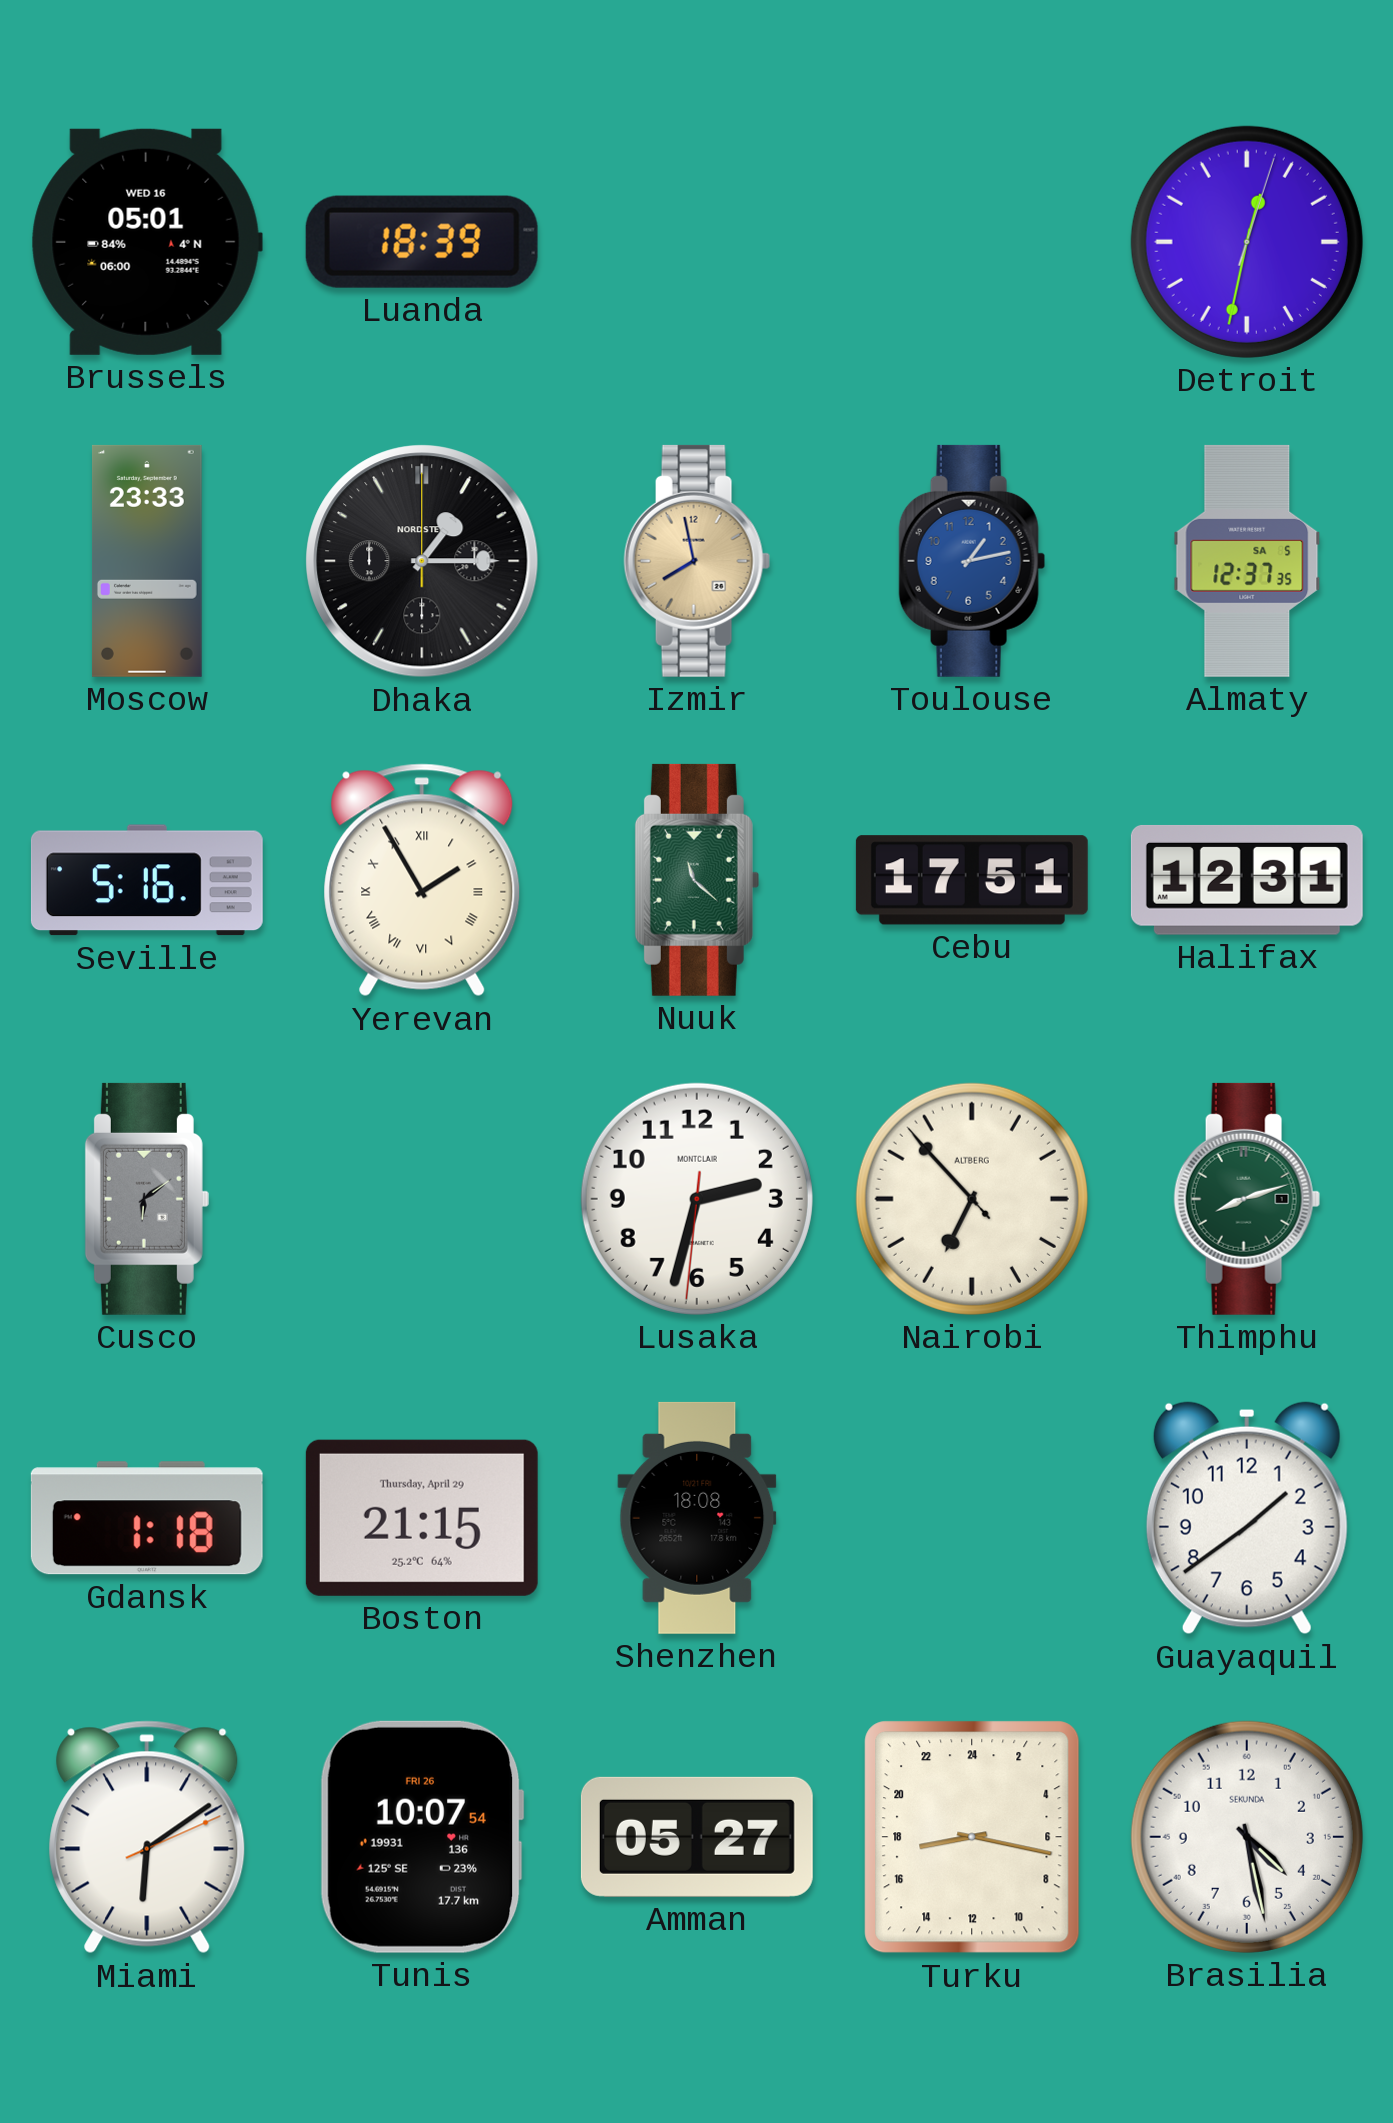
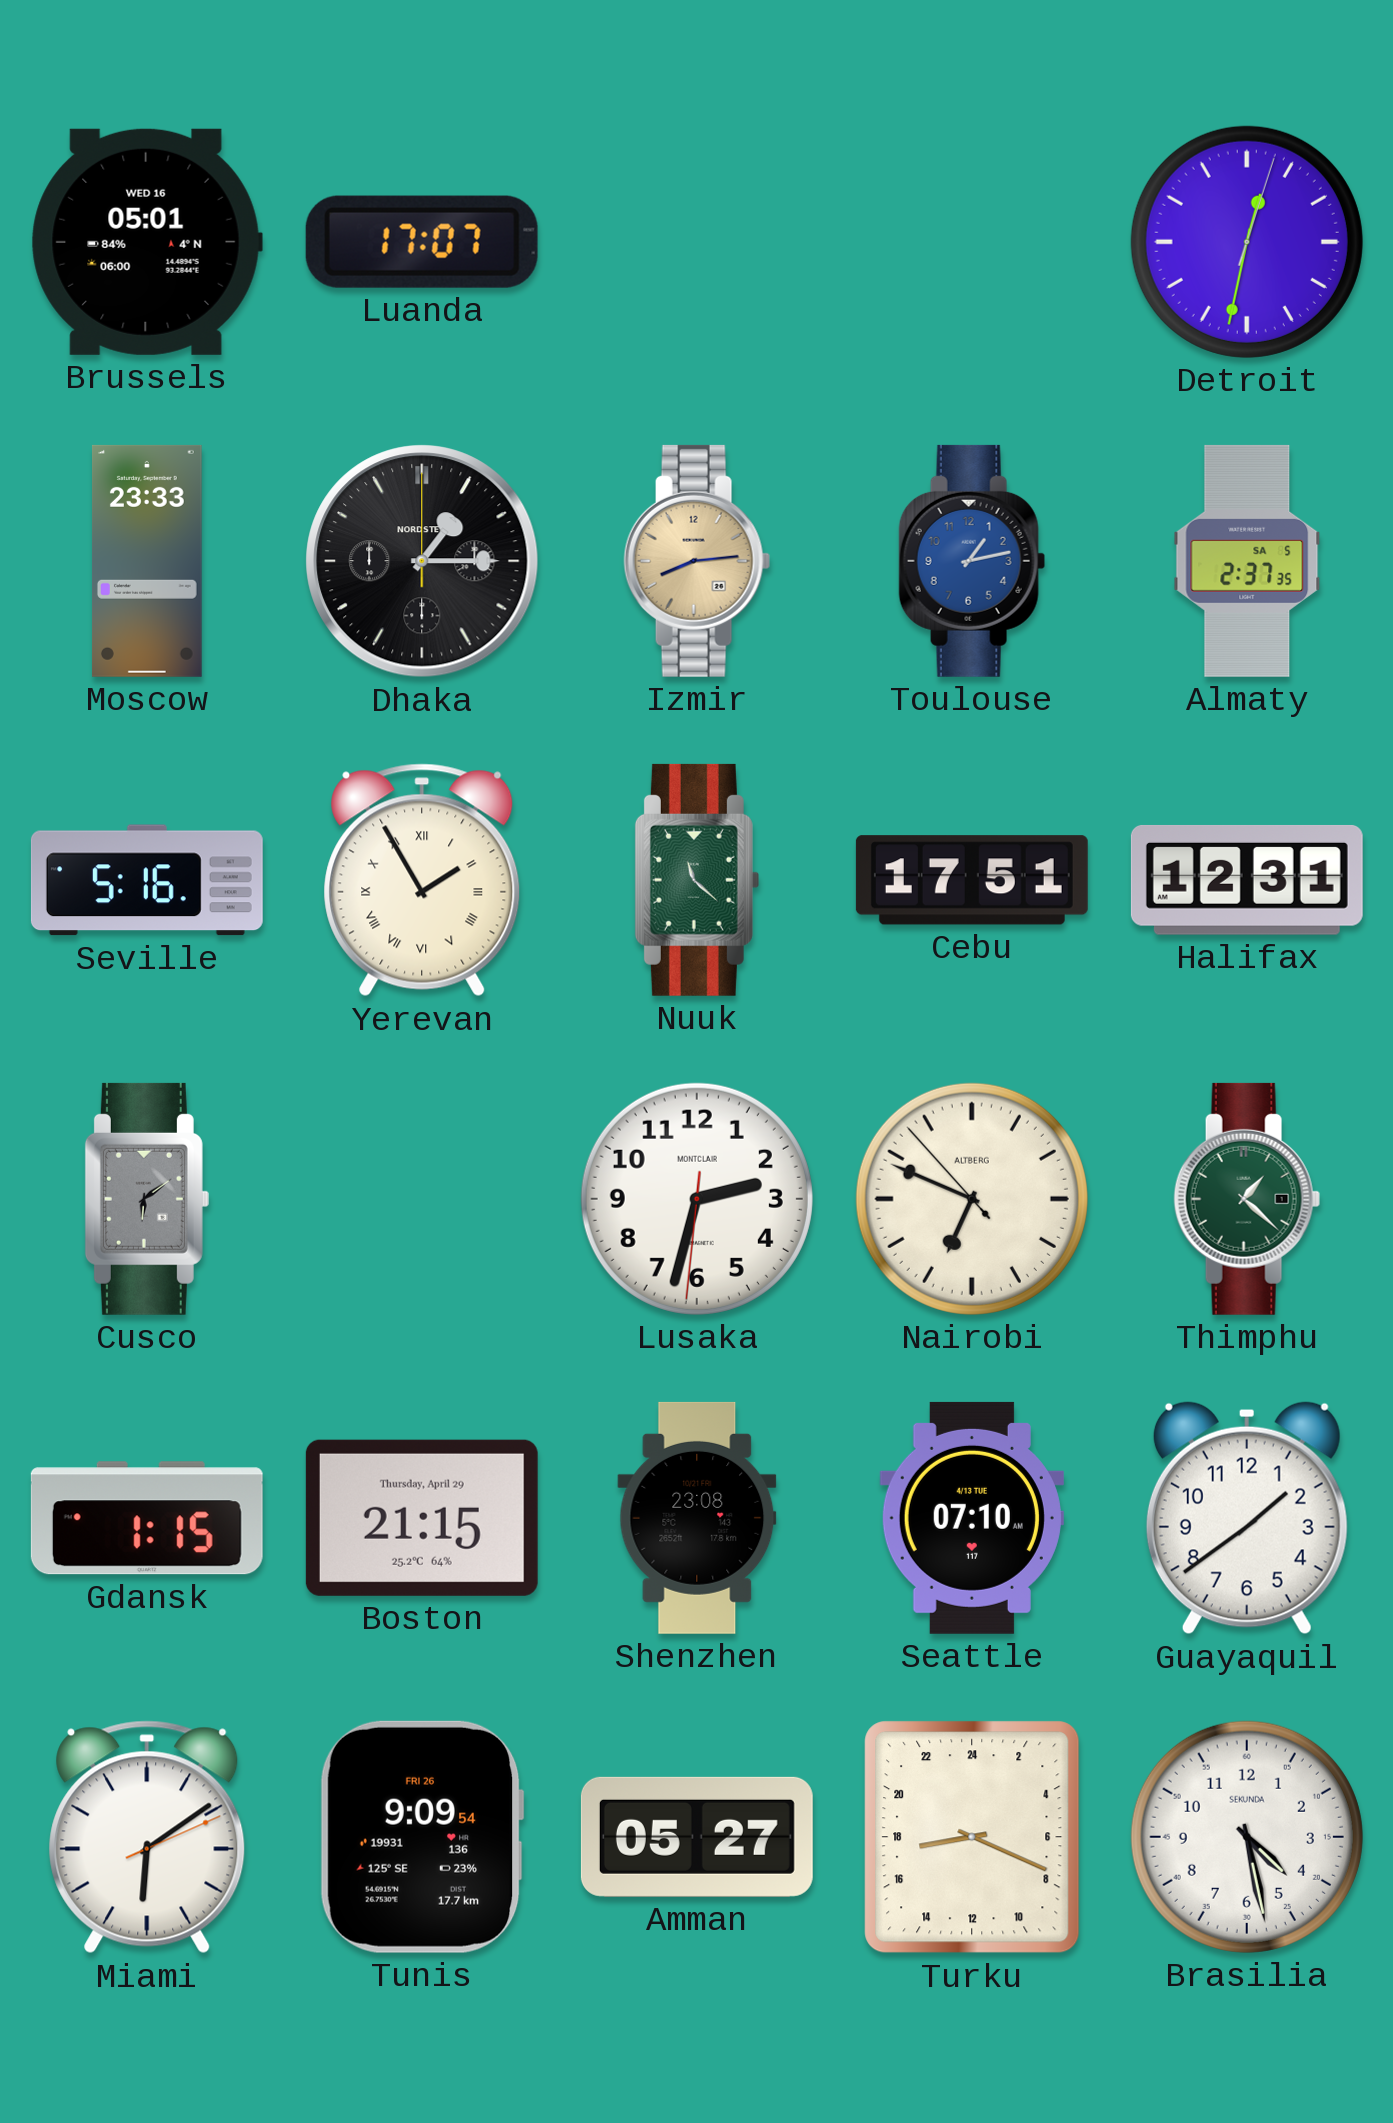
Luanda: 18:39 -> 17:07
Izmir: 7:58 -> 8:14
Almaty: 12:37 -> 2:37
Nairobi: 6:52 -> 6:48
Thimphu: 8:12 -> 1:22
Gdansk: 1:18 -> 1:15
Shenzhen: 18:08 -> 23:08
Seattle: none -> 07:10
Tunis: 10:07 -> 9:09
Turku: 17:17 -> 17:19
